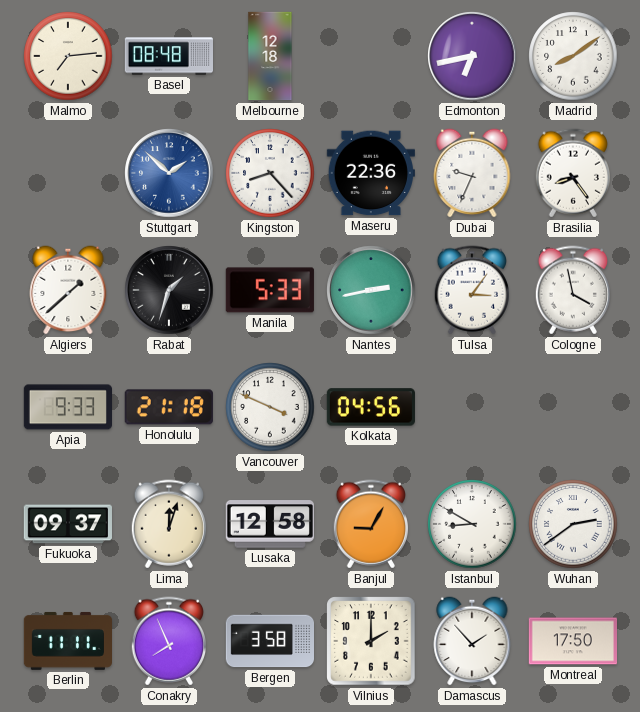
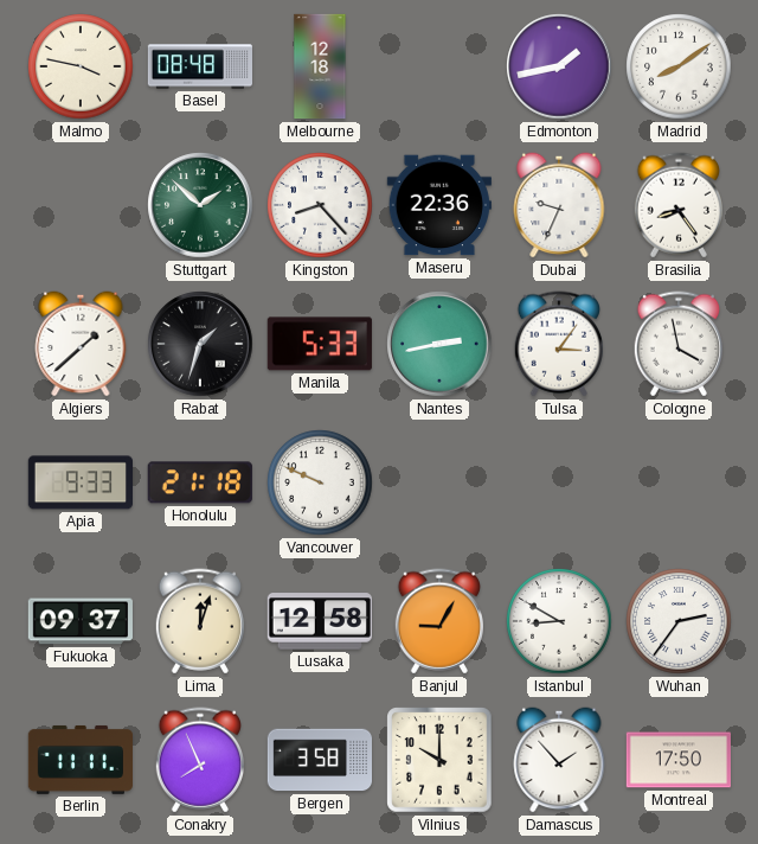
Malmo: 7:14 -> 3:47
Edmonton: 6:43 -> 1:43
Stuttgart dial: blue -> green
Vancouver: 3:49 -> 9:49
Kolkata: 04:56 -> none
Wuhan: 2:39 -> 2:36
Vilnius: 2:00 -> 10:00
